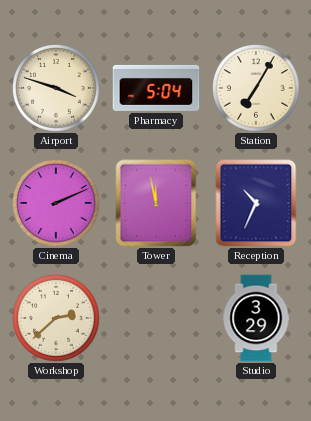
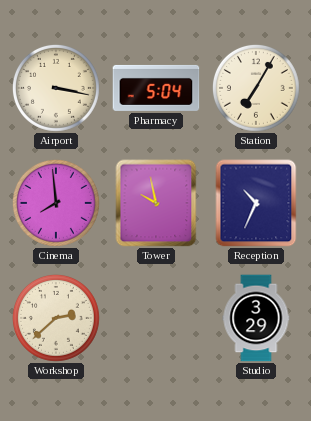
Airport: 3:48 -> 3:17
Cinema: 2:11 -> 7:59
Tower: 11:58 -> 9:58
